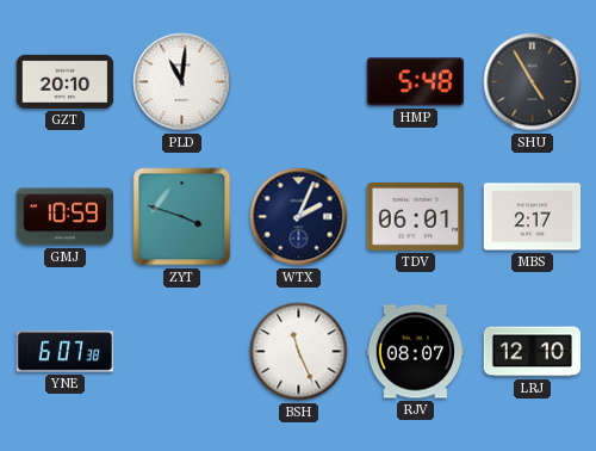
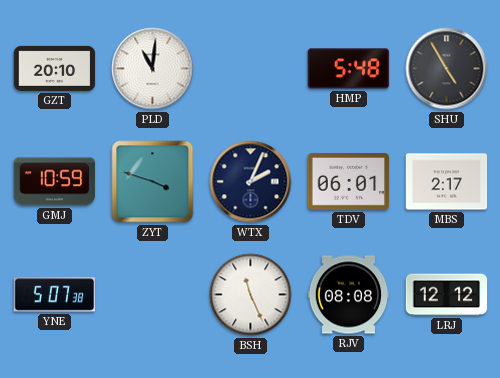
YNE: 6:07 -> 5:07
RJV: 08:07 -> 08:08
LRJ: 12:10 -> 12:12
